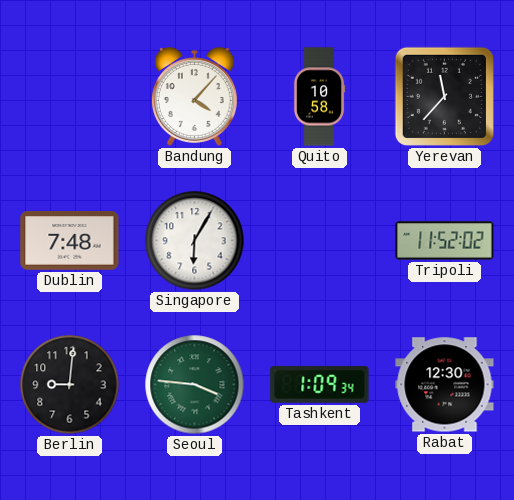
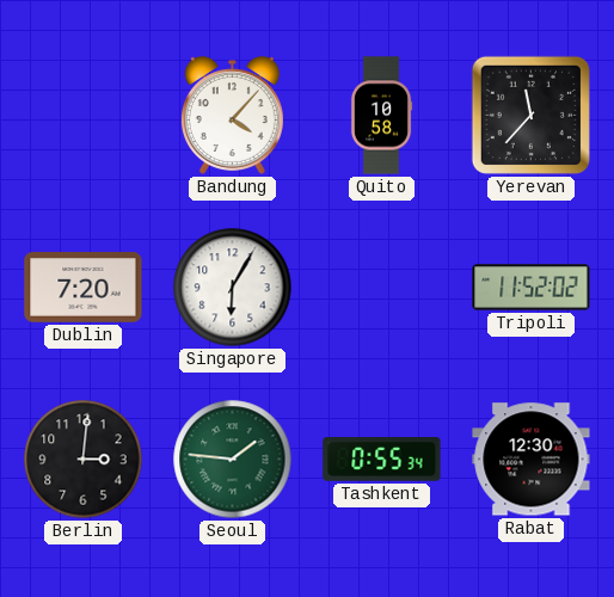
Dublin: 7:48 -> 7:20
Berlin: 9:01 -> 3:01
Seoul: 3:46 -> 1:46
Tashkent: 1:09 -> 0:55
